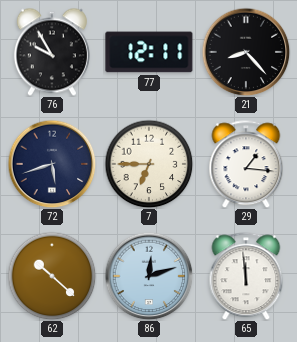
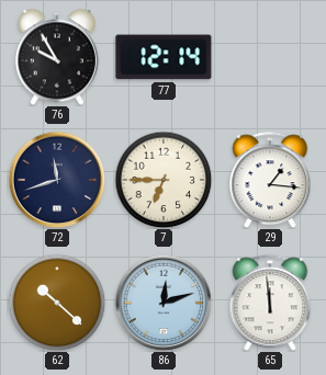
77: 12:11 -> 12:14
21: 8:23 -> none
72: 5:42 -> 11:42
